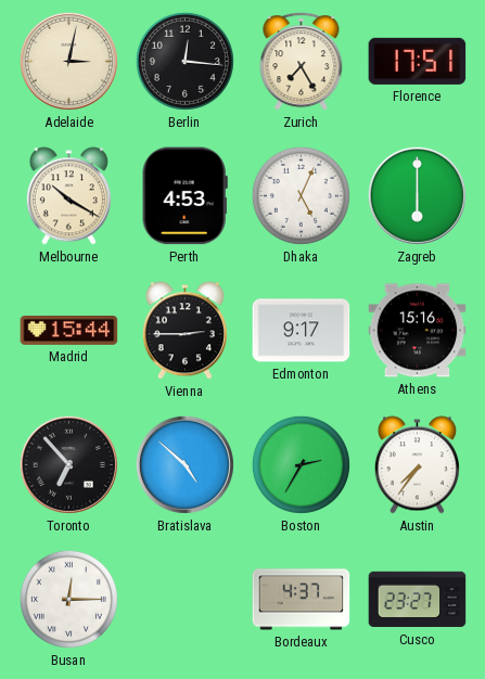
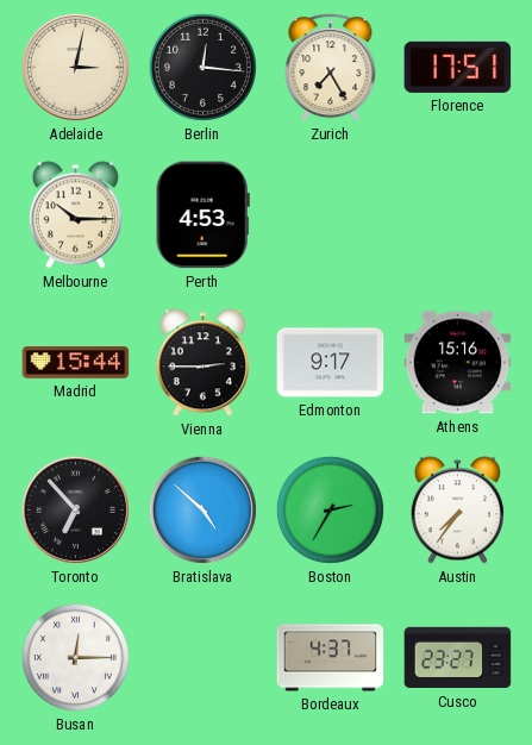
Melbourne: 10:20 -> 10:15
Dhaka: 5:04 -> none
Zagreb: 6:00 -> none
